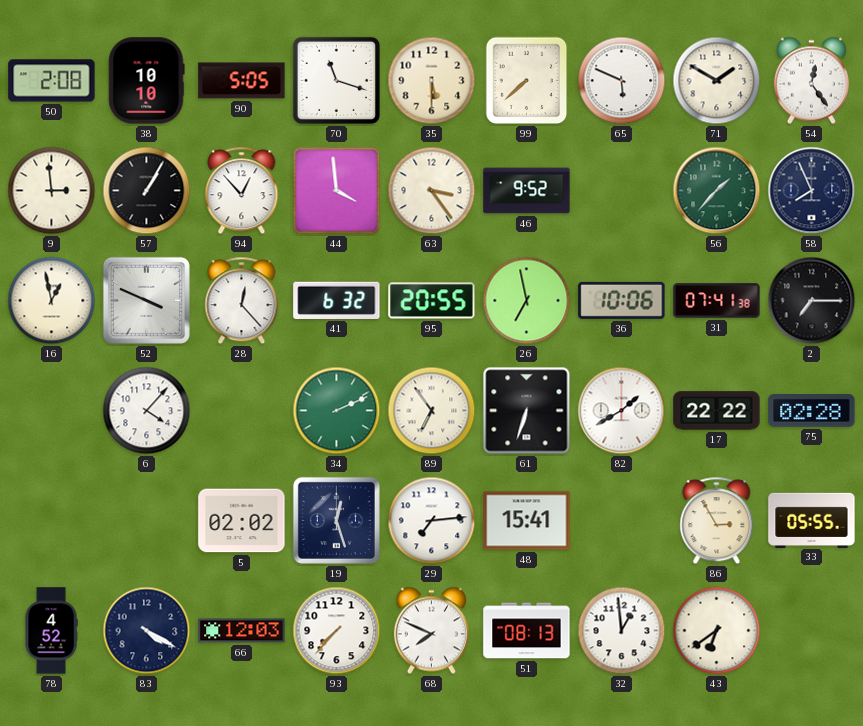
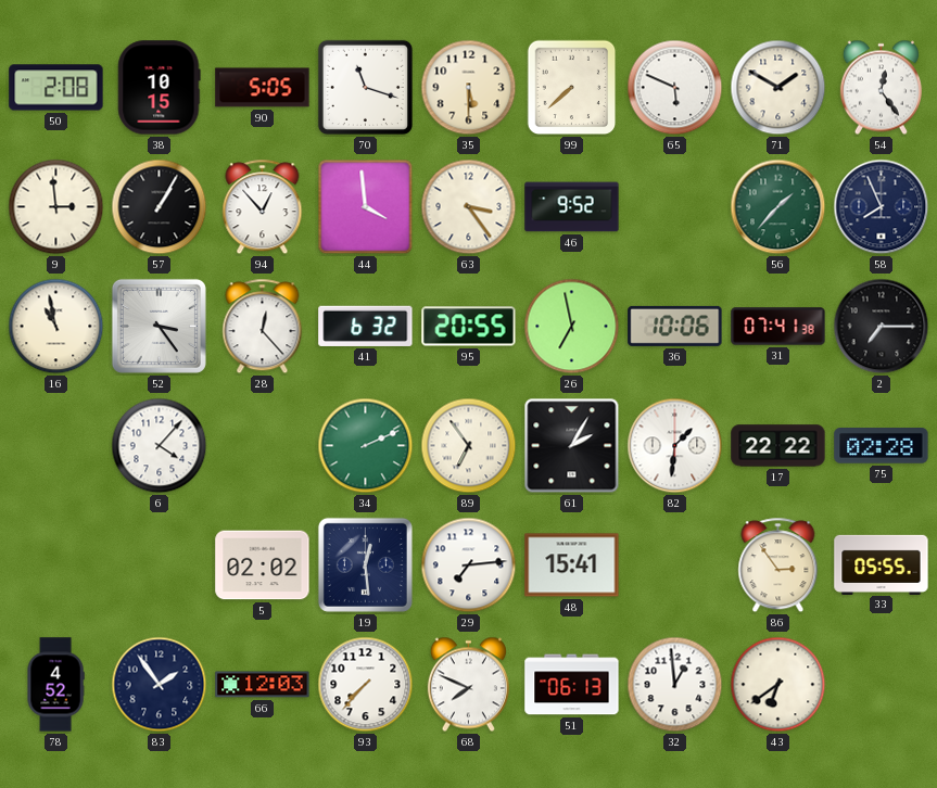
38: 10:10 -> 10:15
16: 12:58 -> 10:58
52: 3:49 -> 3:24
61: 6:33 -> 2:05
82: 1:40 -> 1:31
19: 12:27 -> 12:29
86: 2:55 -> 2:54
83: 4:20 -> 1:54
51: 08:13 -> 06:13
